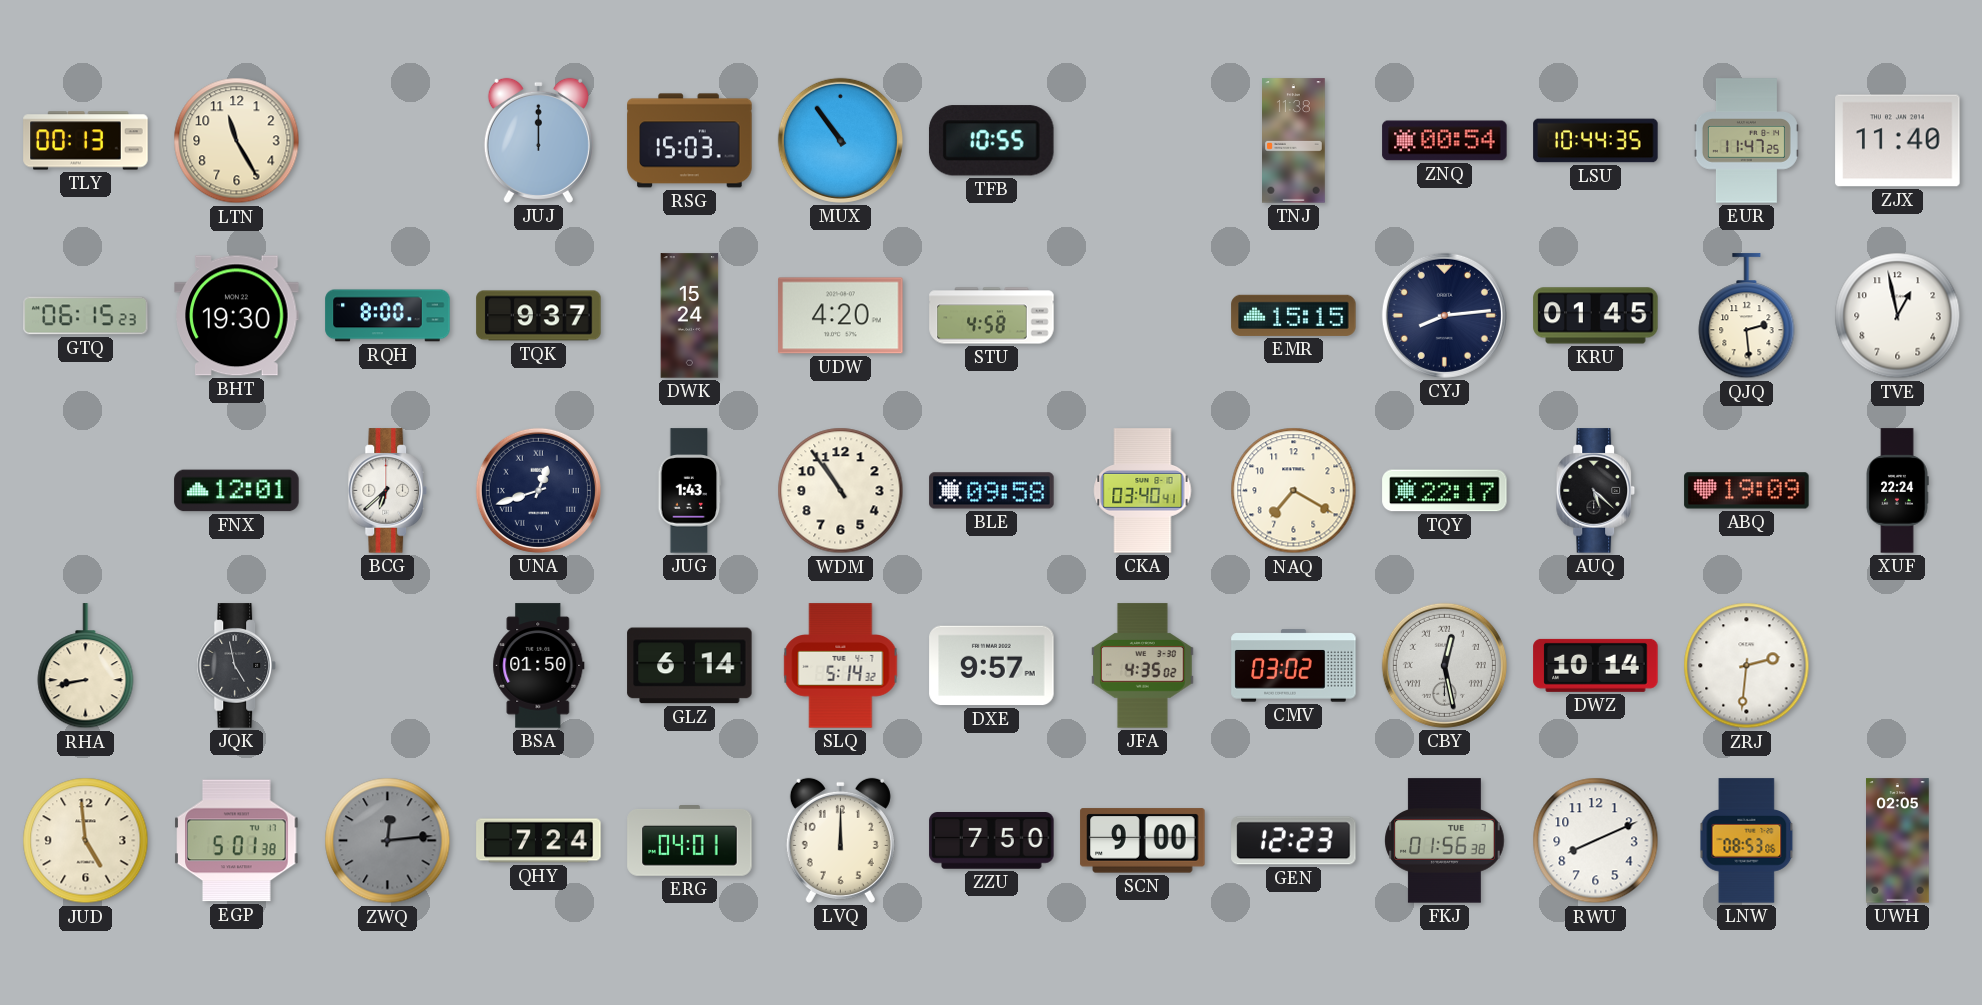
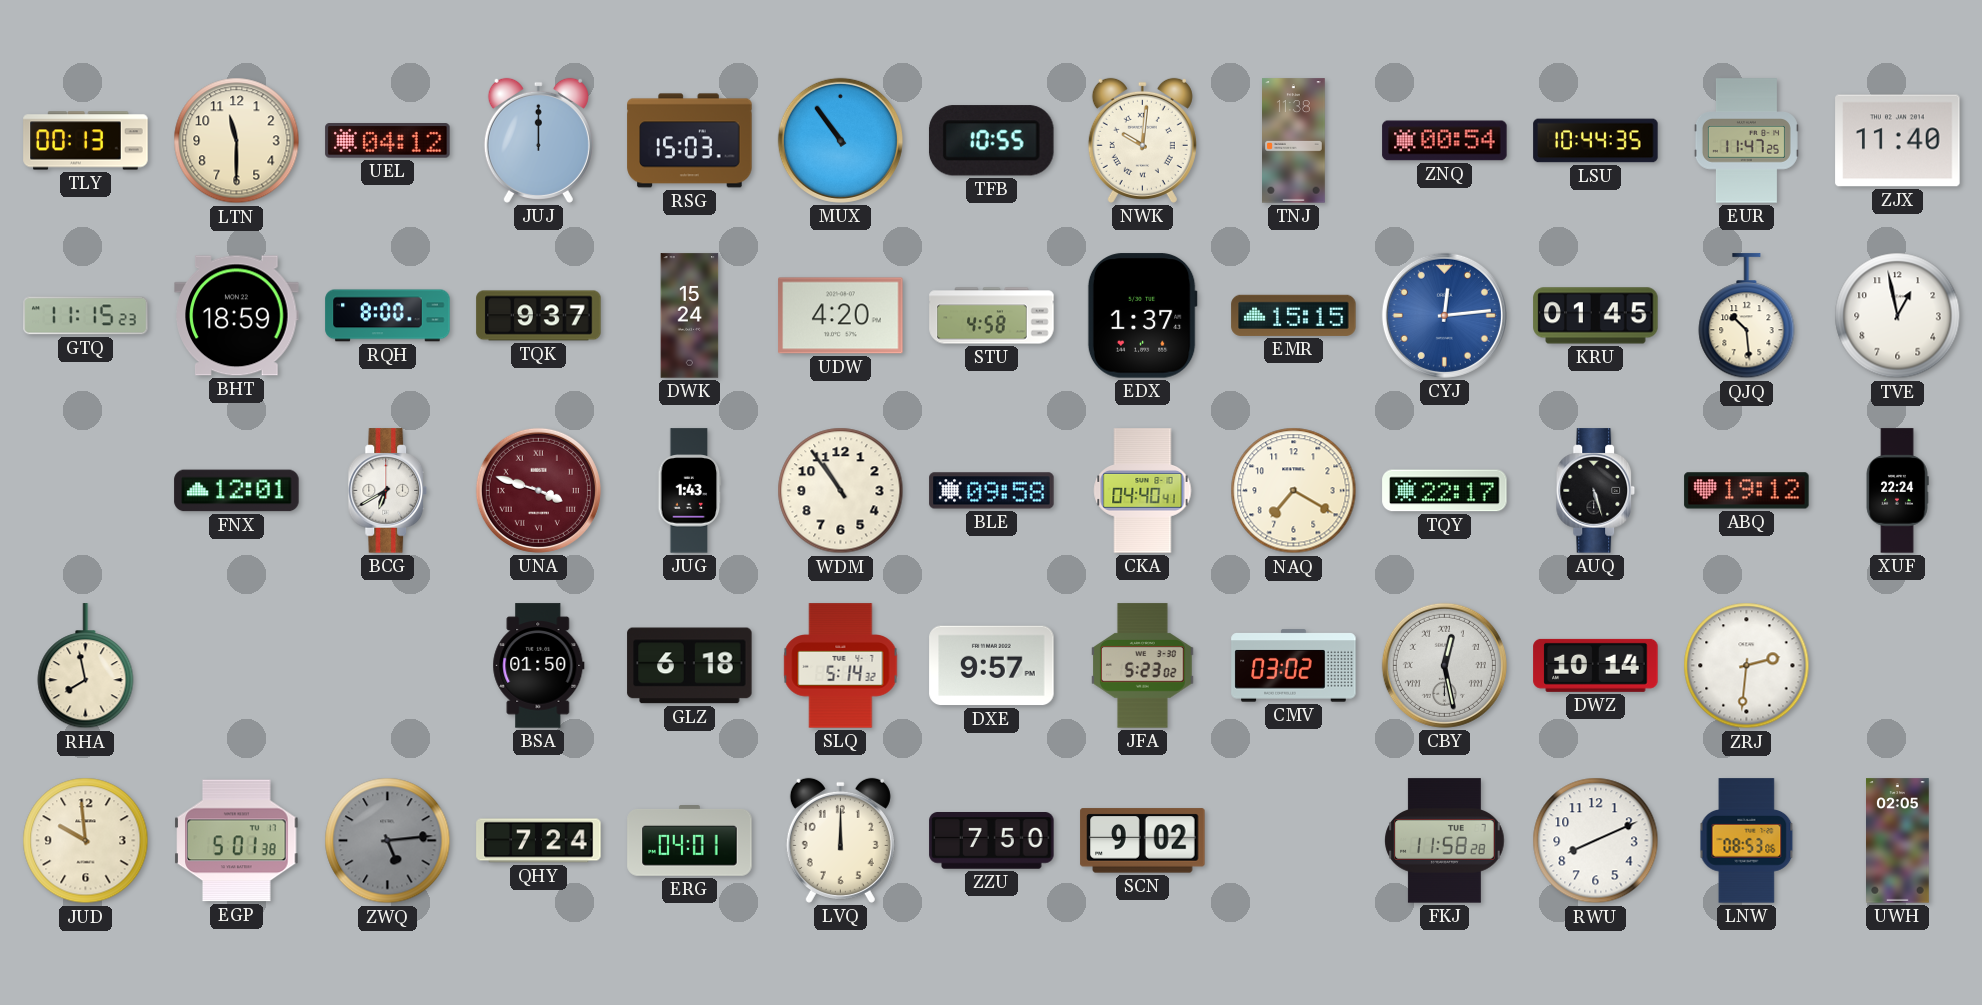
LTN: 11:25 -> 11:30
UEL: none -> 04:12
NWK: none -> 10:01
GTQ: 06:15 -> 11:15
BHT: 19:30 -> 18:59
EDX: none -> 1:37
CYJ: 8:14 -> 12:14
CYJ dial: navy -> blue
QJQ: 2:29 -> 10:29
BCG: 6:38 -> 6:40
UNA: 12:42 -> 3:48
UNA dial: navy -> burgundy
CKA: 03:40 -> 04:40
AUQ: 5:22 -> 5:27
ABQ: 19:09 -> 19:12
RHA: 8:43 -> 7:58
JQK: 4:58 -> none
GLZ: 6:14 -> 6:18
JFA: 4:35 -> 5:23
JUD: 4:59 -> 9:59
ZWQ: 12:14 -> 5:14
SCN: 9:00 -> 9:02
GEN: 12:23 -> none
FKJ: 01:56 -> 11:58
